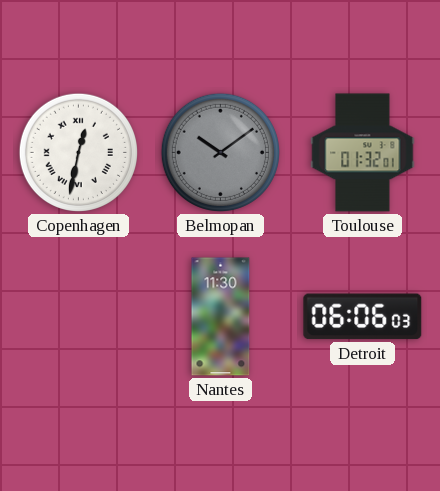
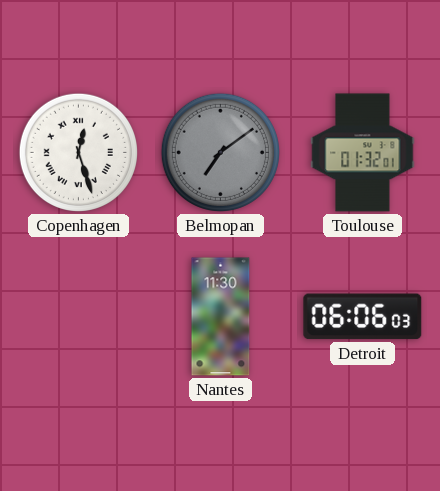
Copenhagen: 12:32 -> 12:27
Belmopan: 10:09 -> 7:09
